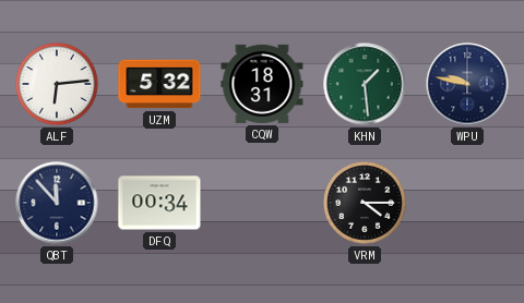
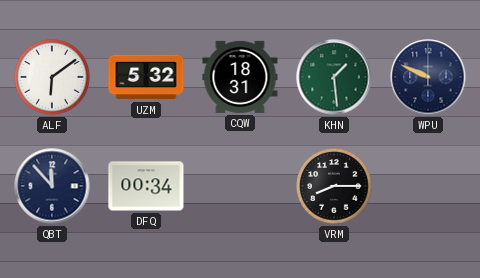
ALF: 6:14 -> 6:09
WPU: 9:47 -> 9:49
VRM: 4:15 -> 8:15
